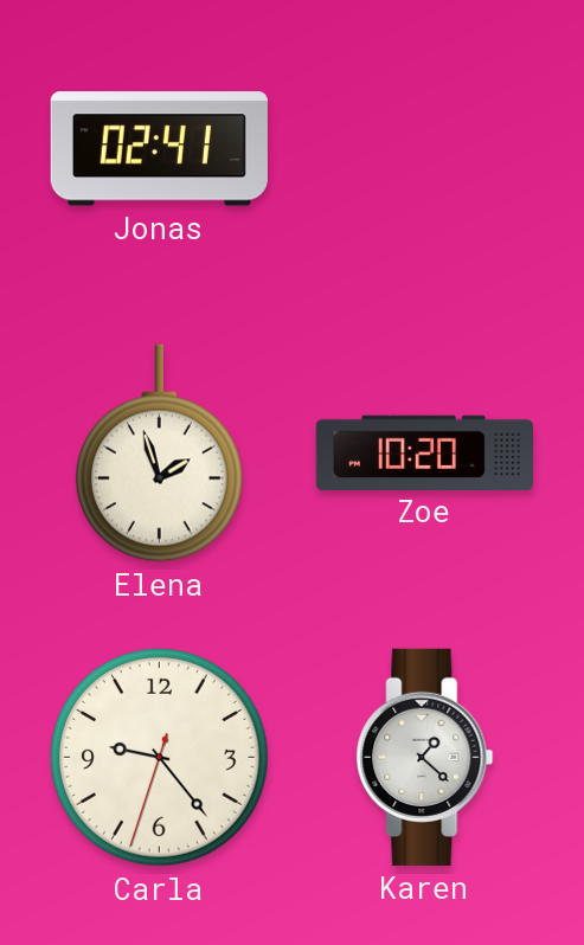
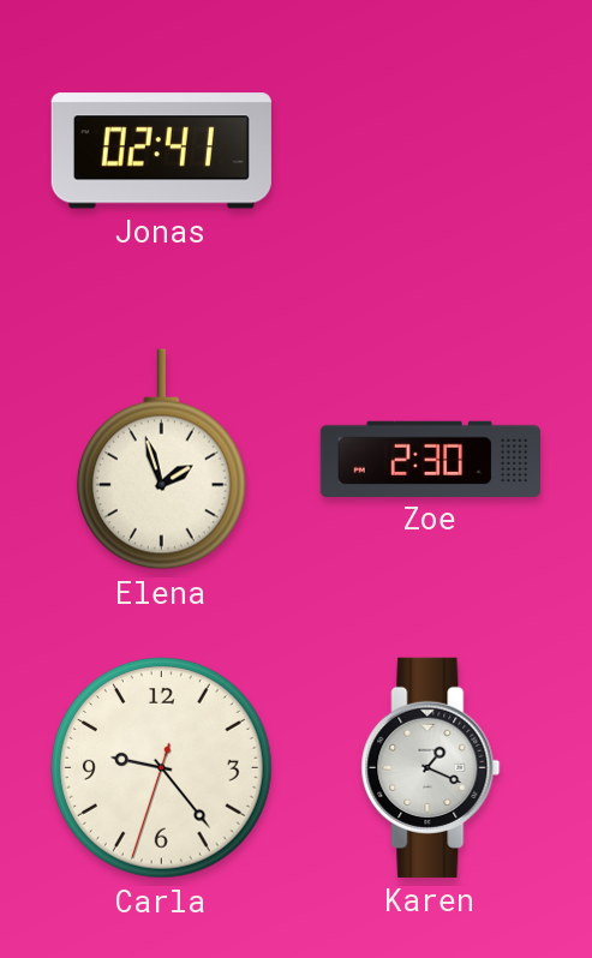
Zoe: 10:20 -> 2:30
Karen: 1:22 -> 1:19
